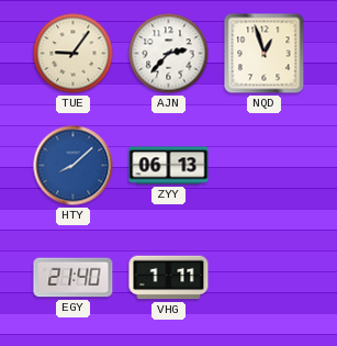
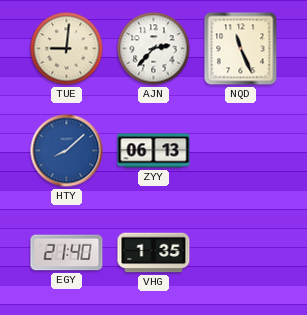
TUE: 9:06 -> 9:01
NQD: 12:57 -> 11:26
VHG: 1:11 -> 1:35
